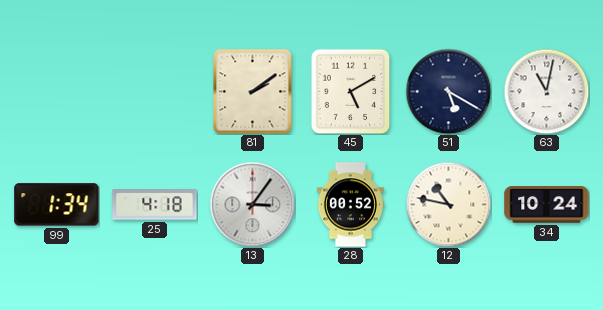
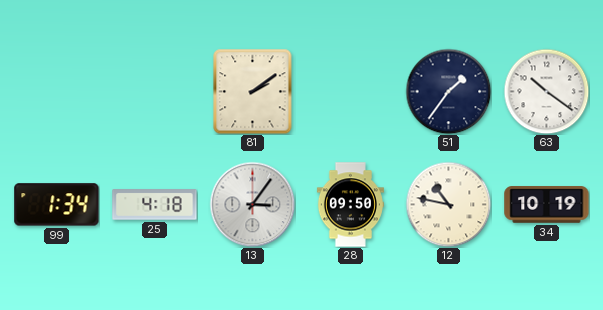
45: 5:10 -> none
51: 5:20 -> 1:36
63: 11:02 -> 10:21
28: 00:52 -> 09:50
34: 10:24 -> 10:19
